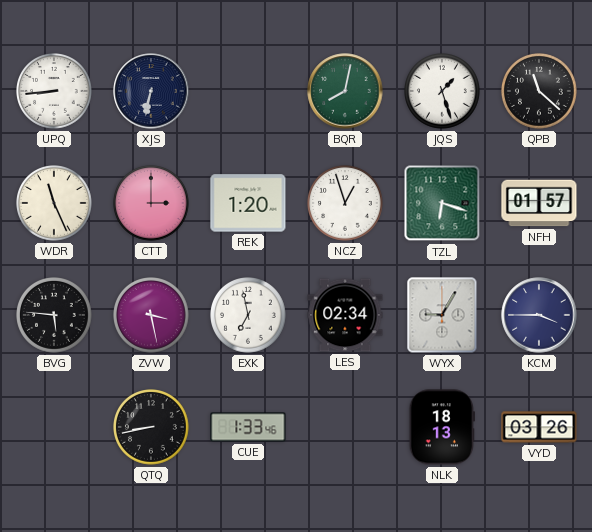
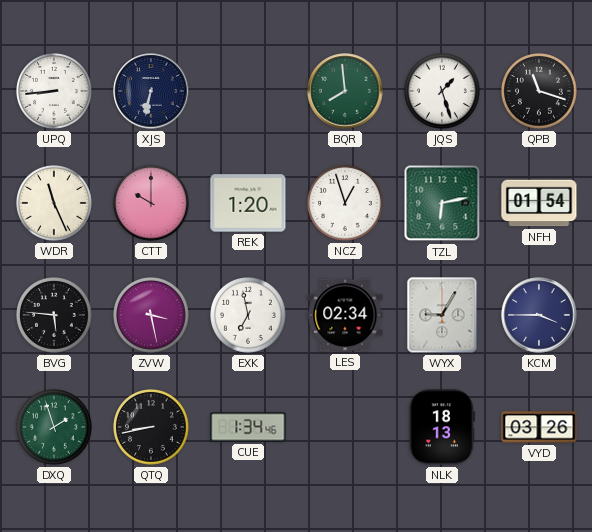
BQR: 8:02 -> 7:59
QPB: 11:22 -> 11:18
CTT: 3:00 -> 10:00
TZL: 6:18 -> 6:13
NFH: 01:57 -> 01:54
DXQ: none -> 1:57
CUE: 1:33 -> 1:34
